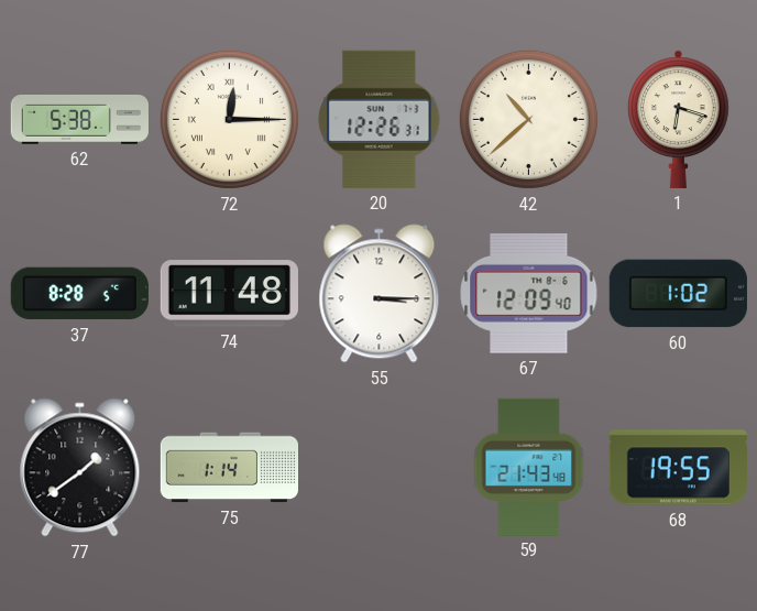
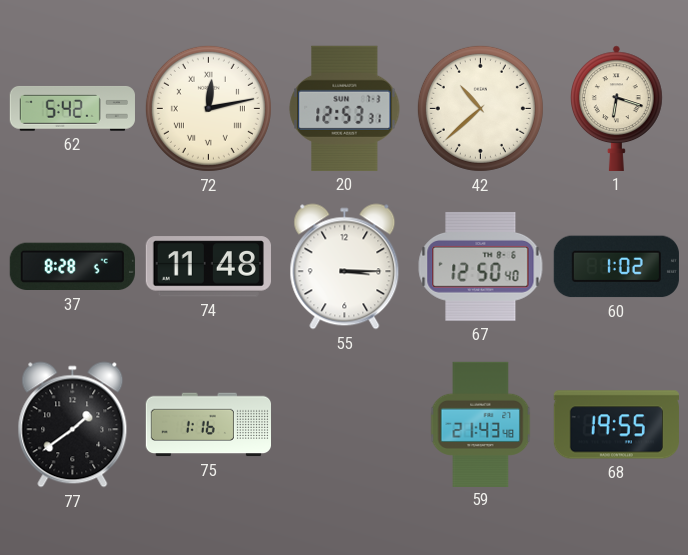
62: 5:38 -> 5:42
72: 12:15 -> 12:13
20: 12:26 -> 12:53
67: 12:09 -> 12:50
75: 1:14 -> 1:16
